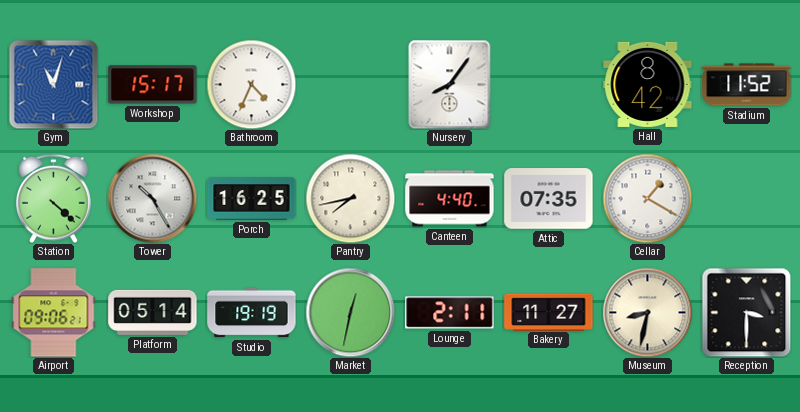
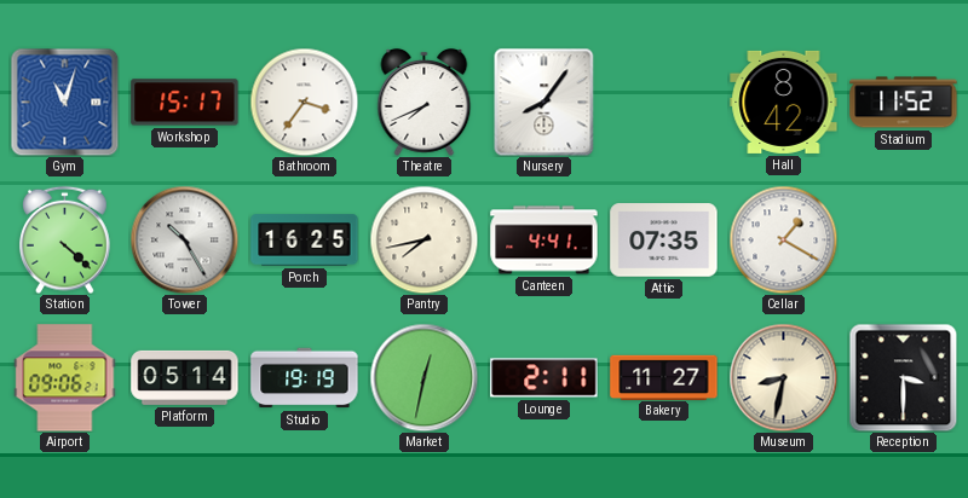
Bathroom: 4:34 -> 3:36
Theatre: none -> 7:41
Canteen: 4:40 -> 4:41
